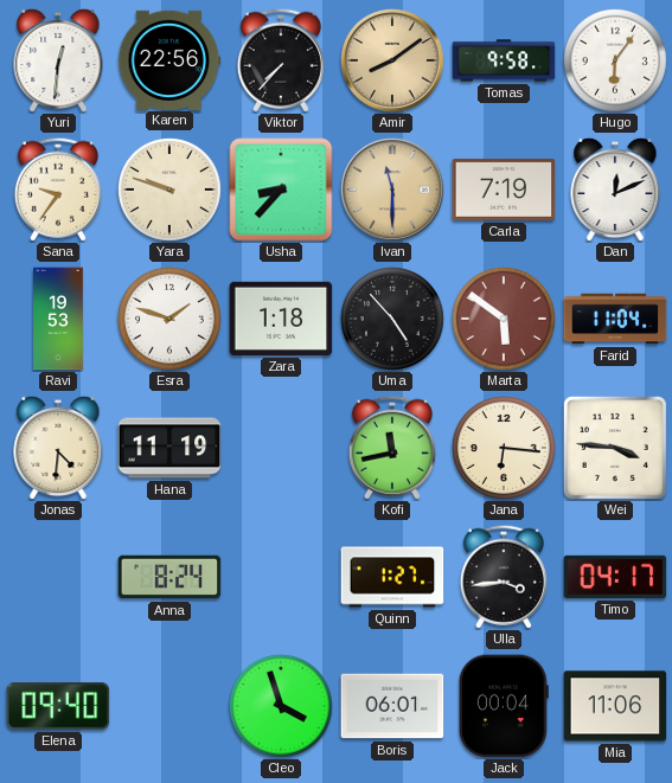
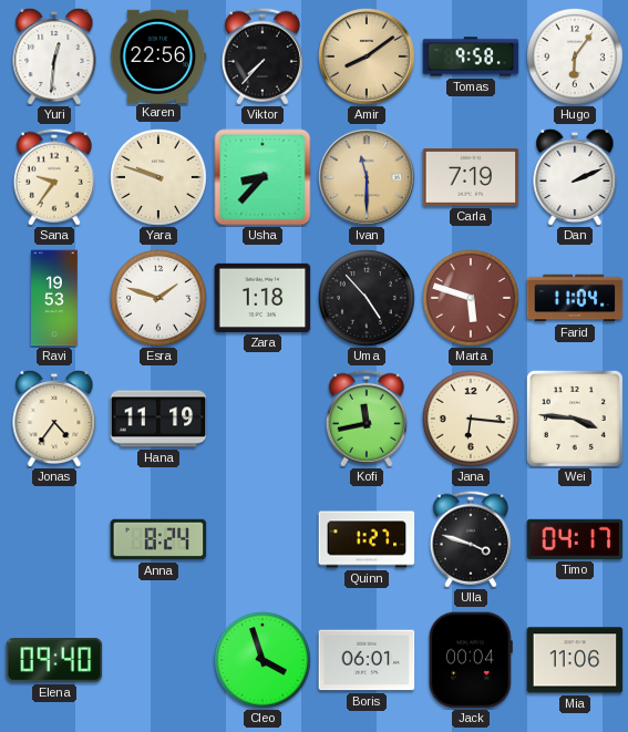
Dan: 12:11 -> 2:11
Marta: 5:51 -> 5:48
Jonas: 4:31 -> 4:36
Ulla: 3:44 -> 3:48
